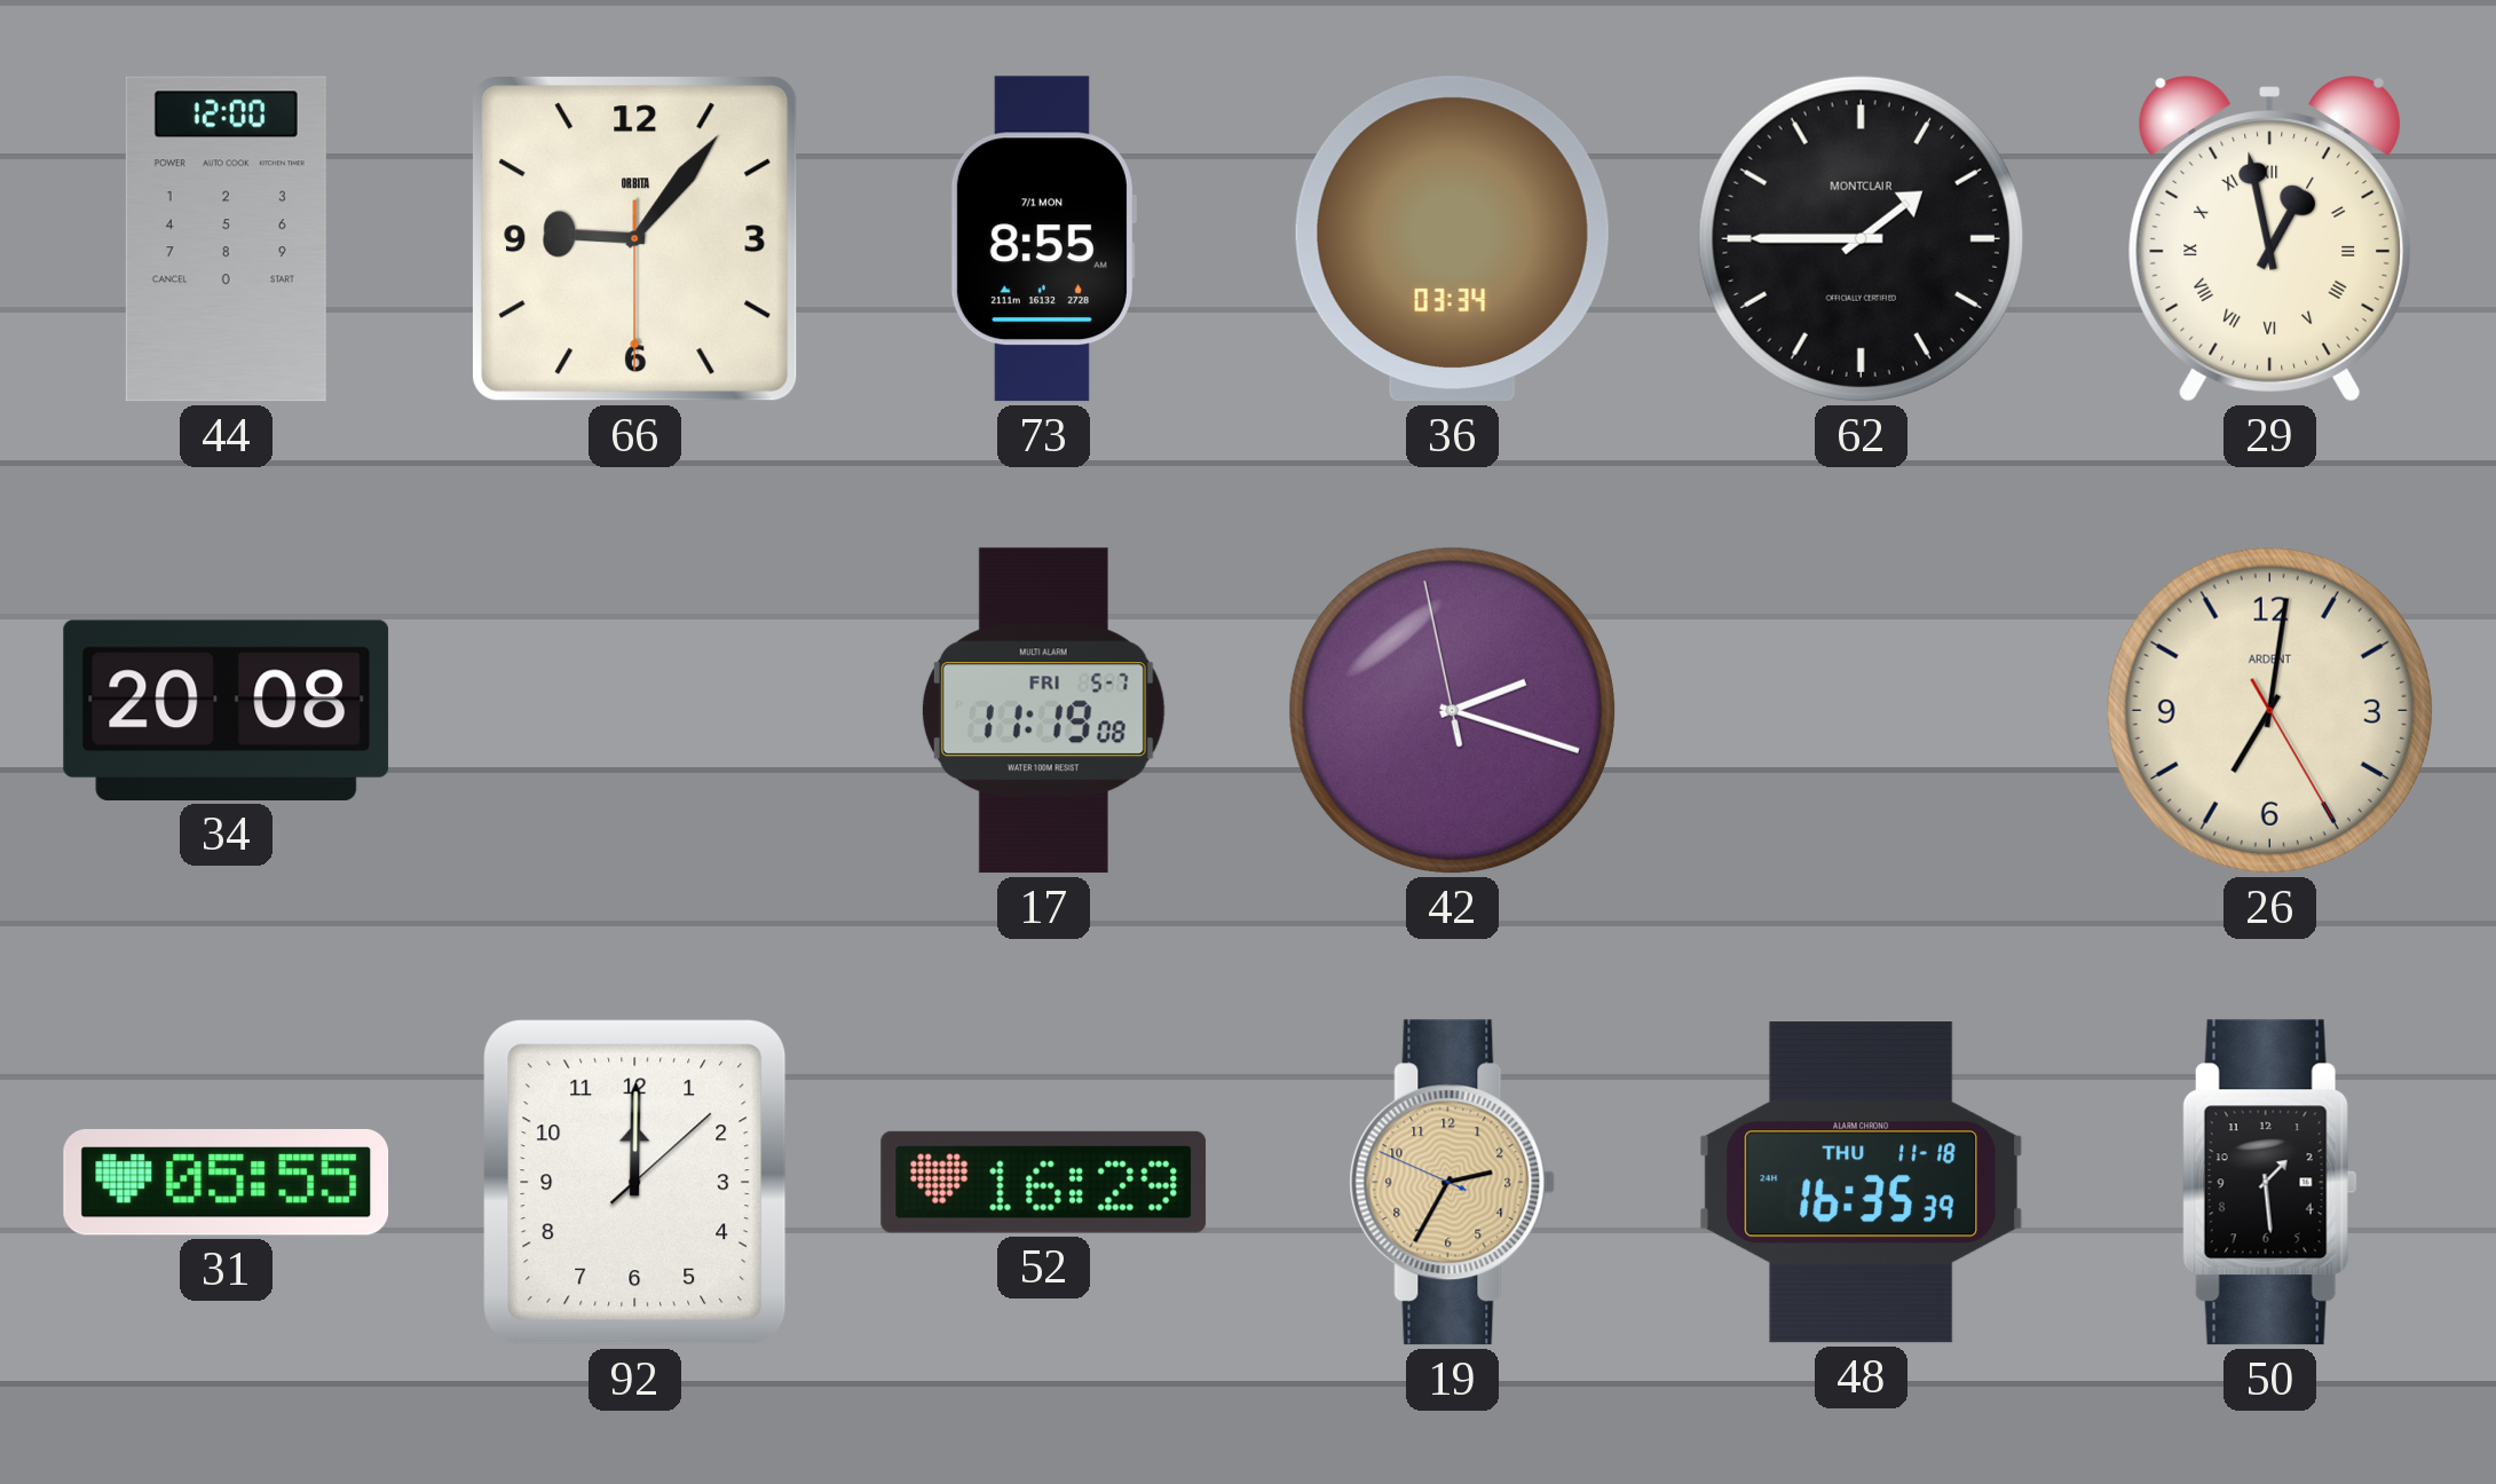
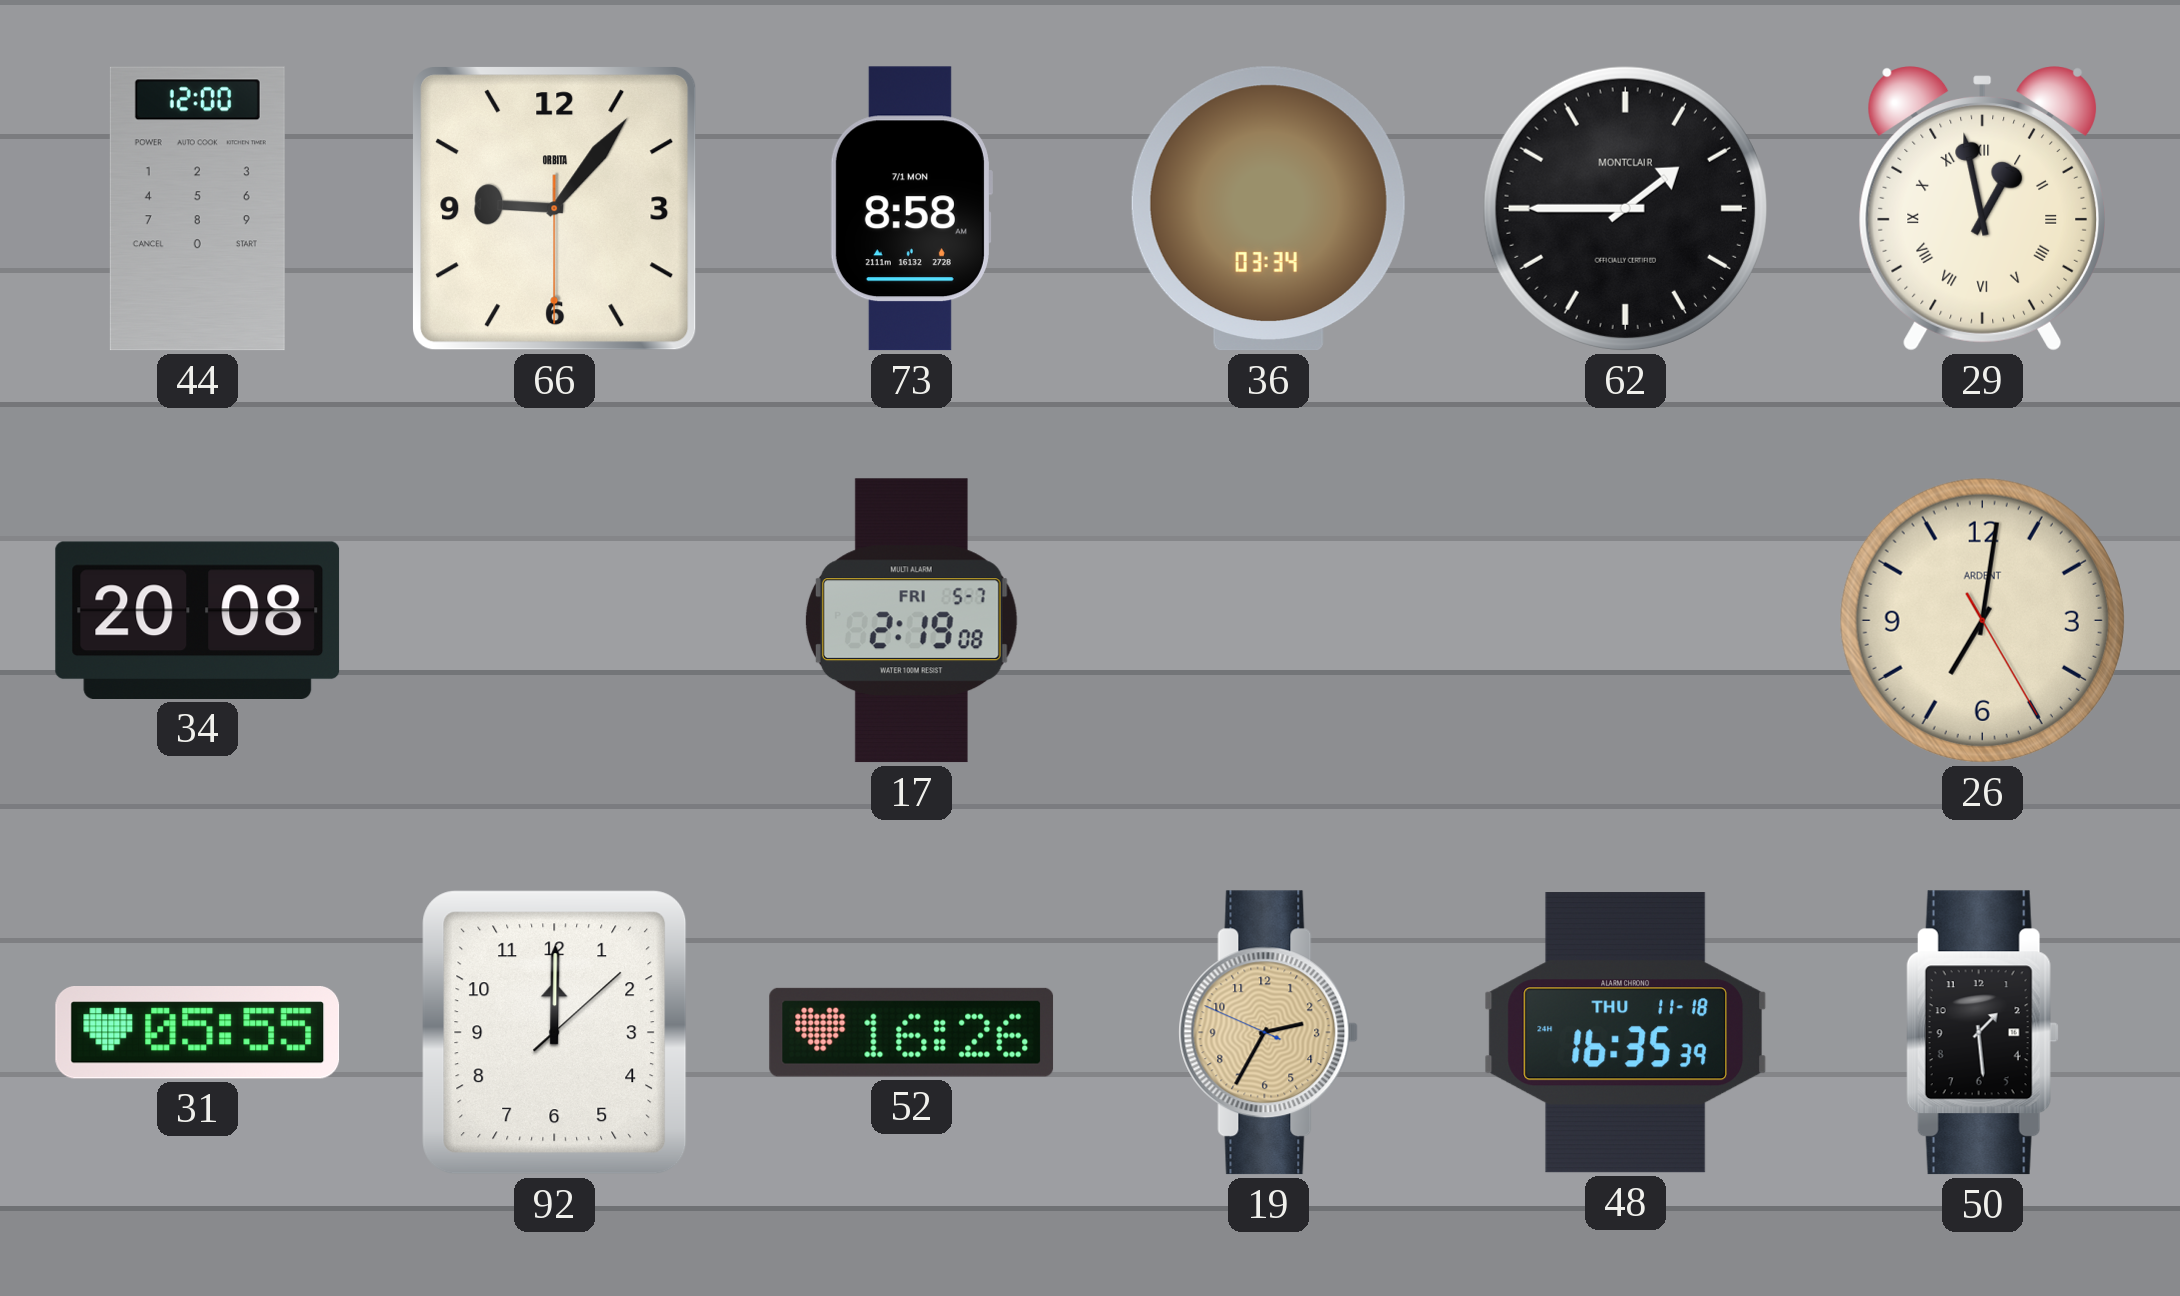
73: 8:55 -> 8:58
17: 11:19 -> 2:19
42: 2:17 -> none
52: 16:29 -> 16:26
